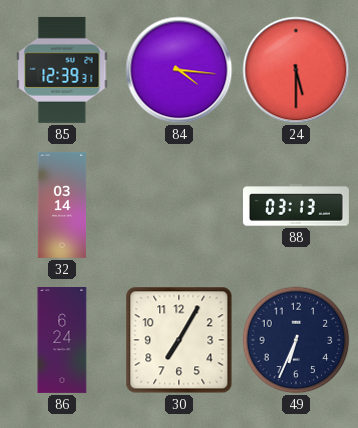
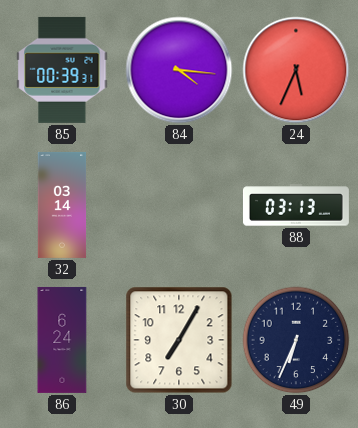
85: 12:39 -> 00:39
24: 5:30 -> 5:34
